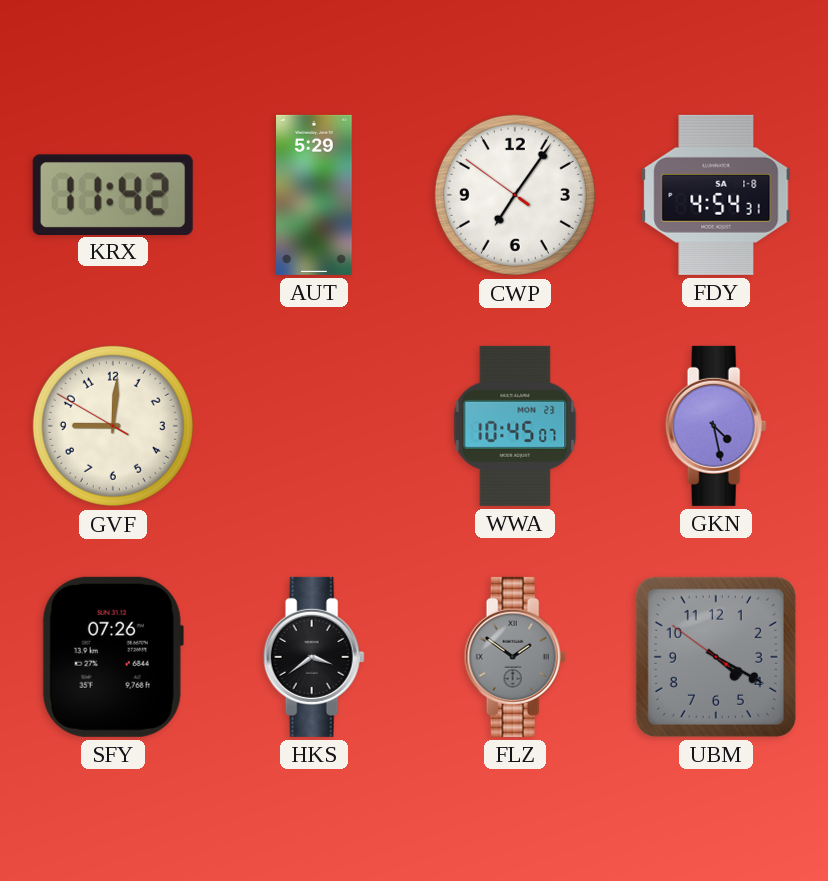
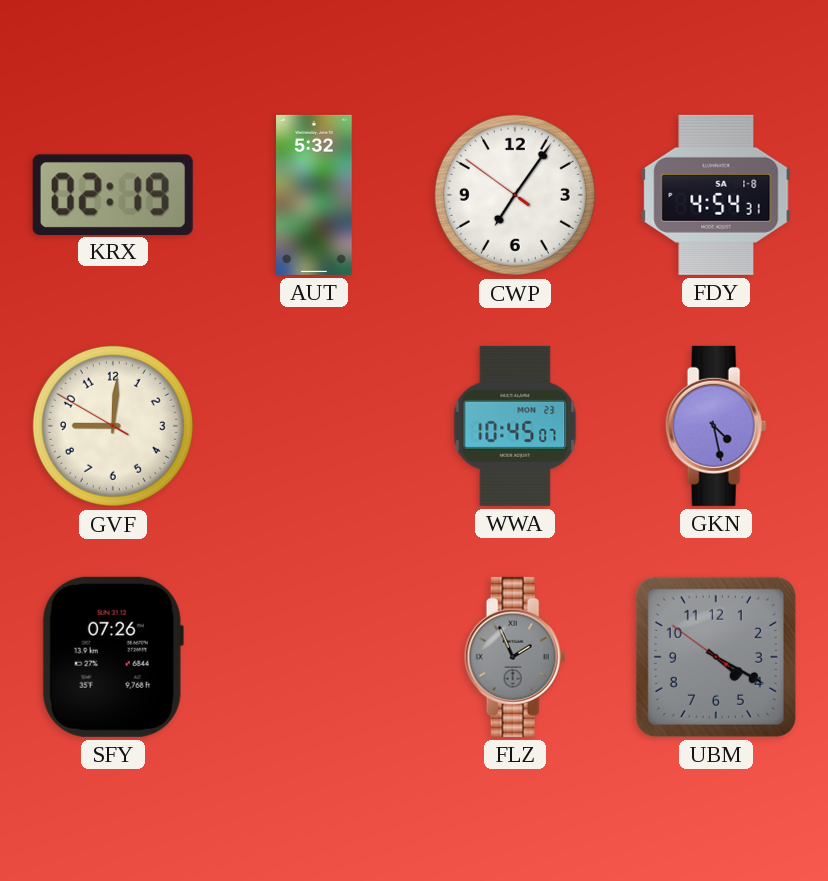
KRX: 11:42 -> 02:19
AUT: 5:29 -> 5:32
HKS: 3:39 -> none
FLZ: 1:51 -> 1:56
